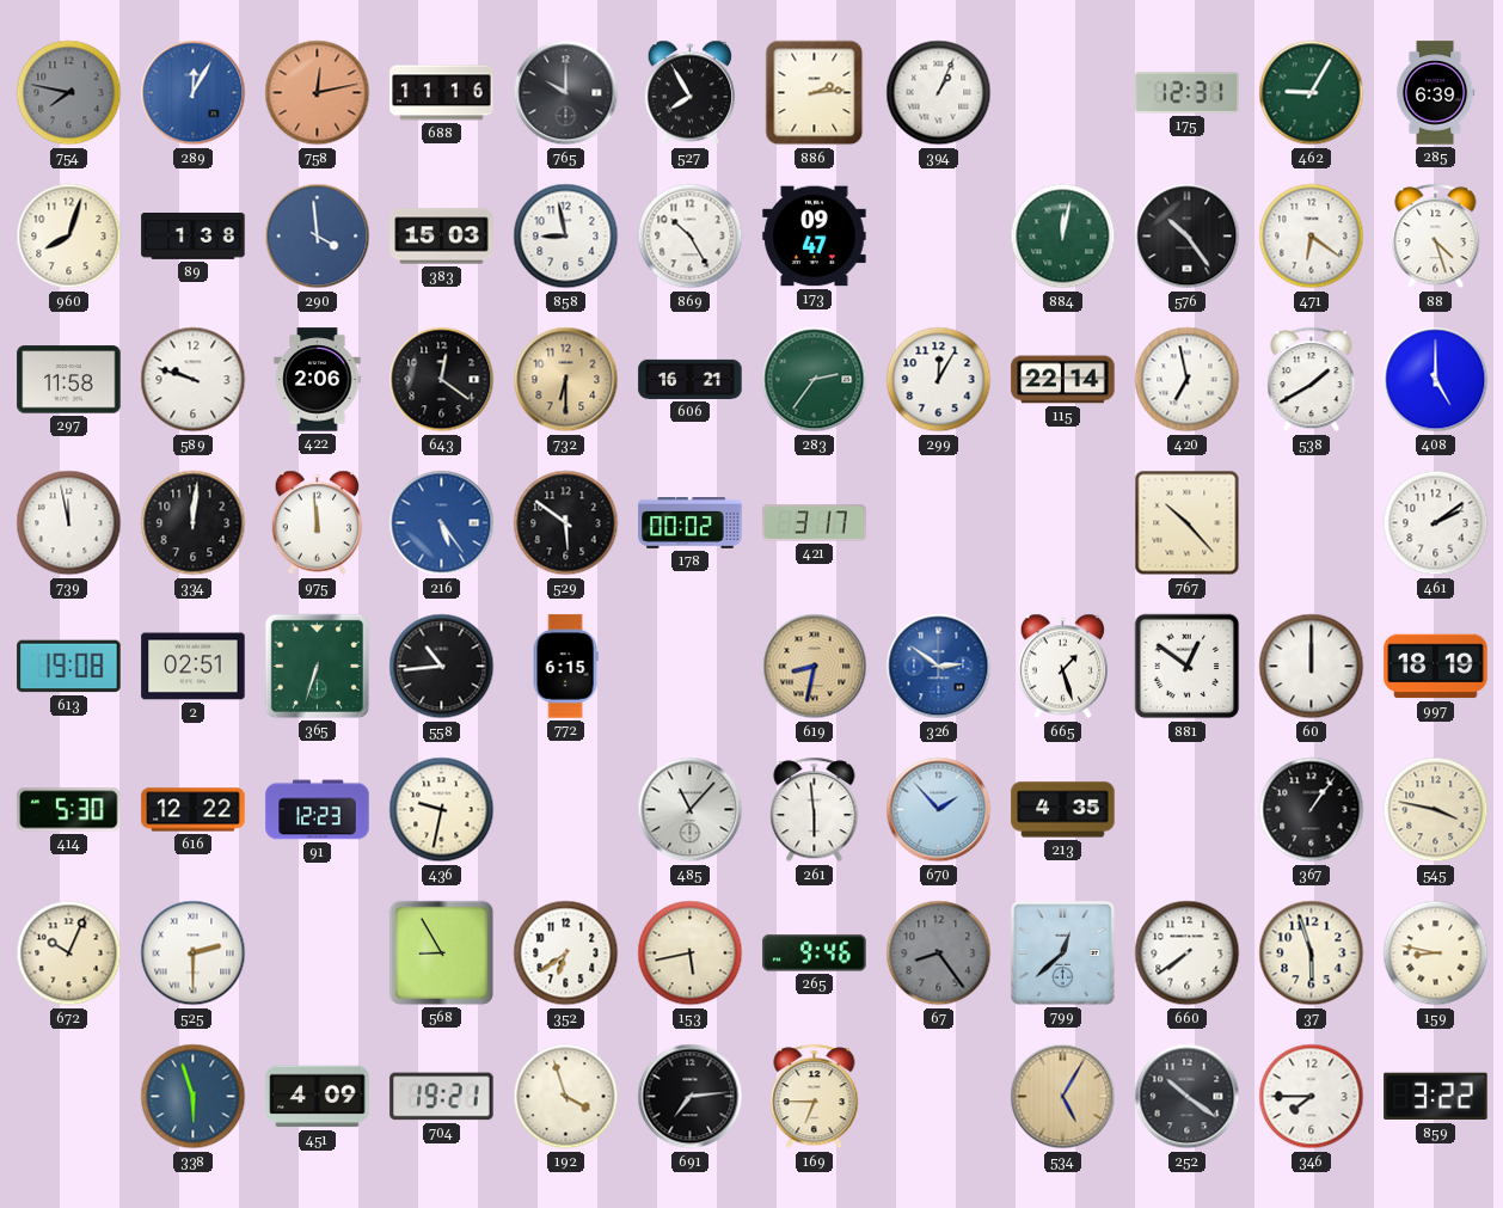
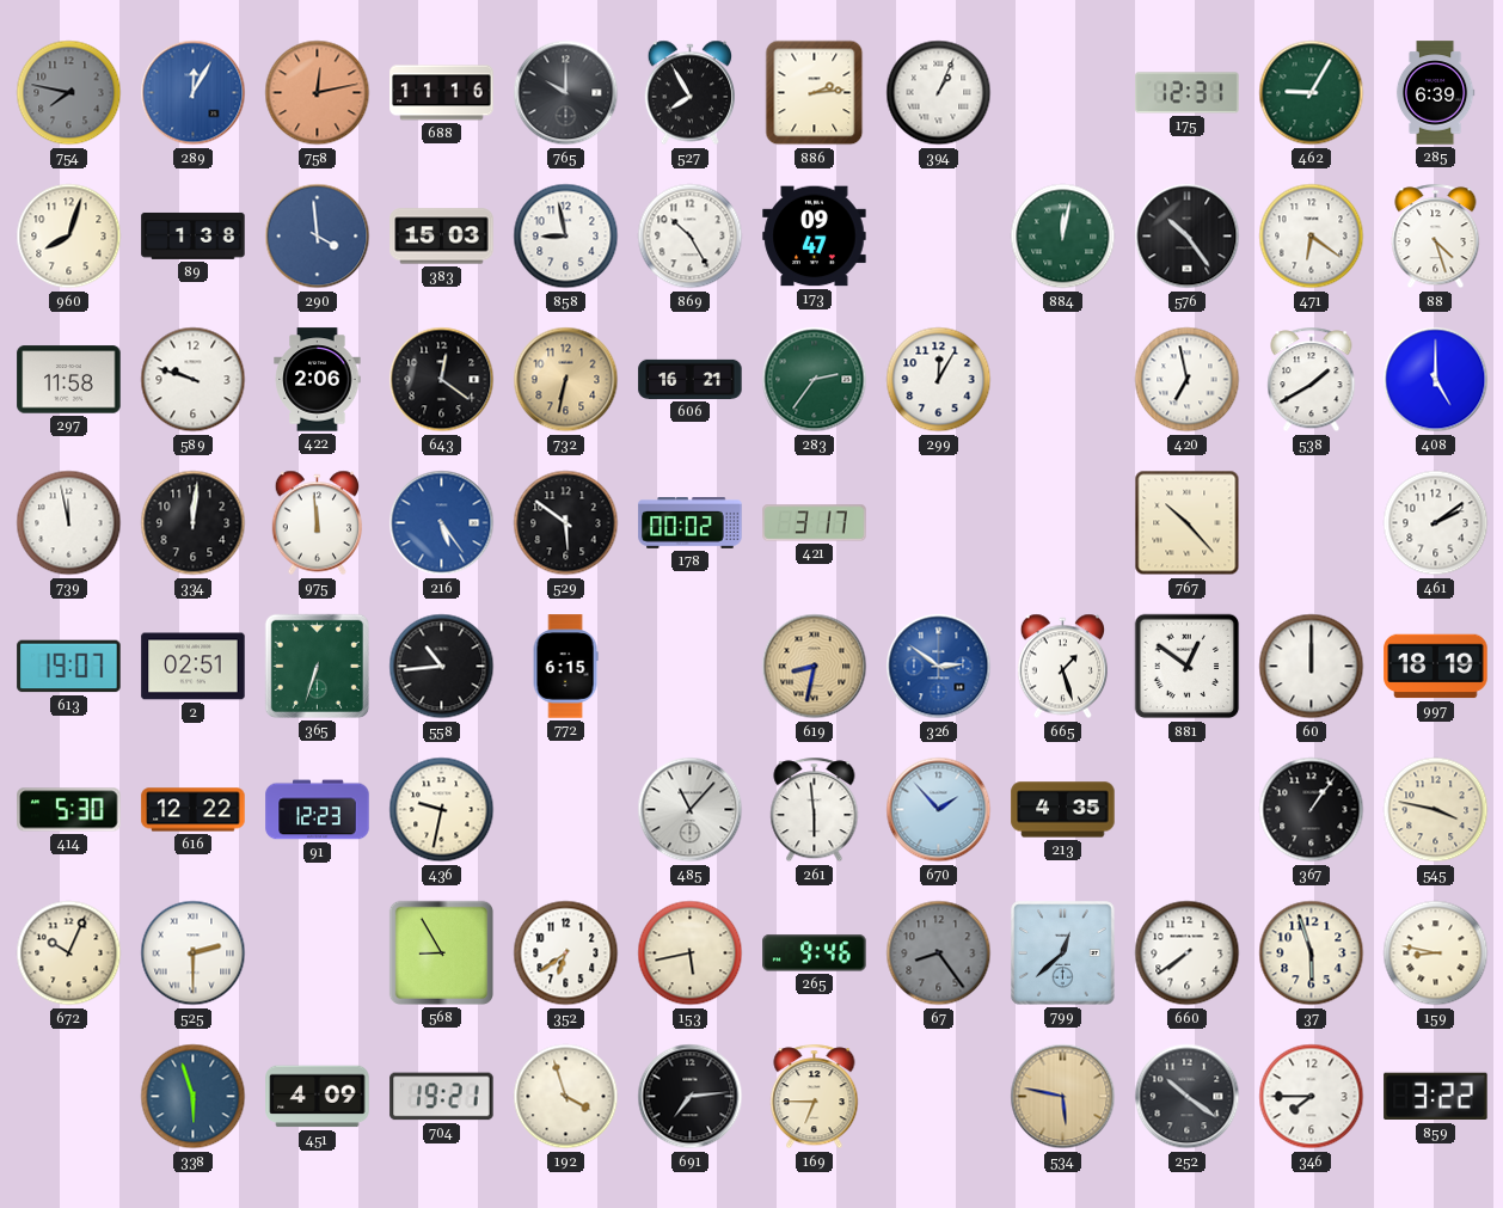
732: 6:30 -> 6:32
115: 22:14 -> none
613: 19:08 -> 19:07
534: 5:05 -> 5:47
